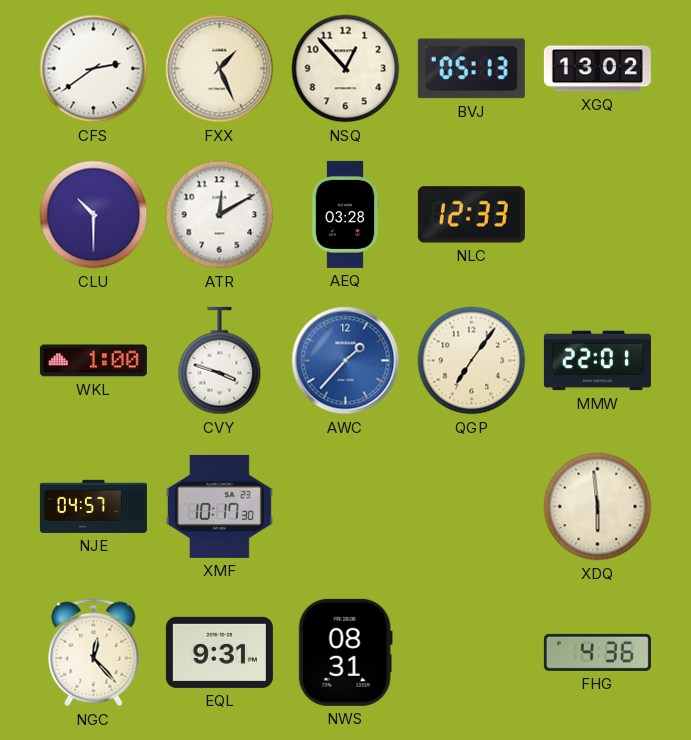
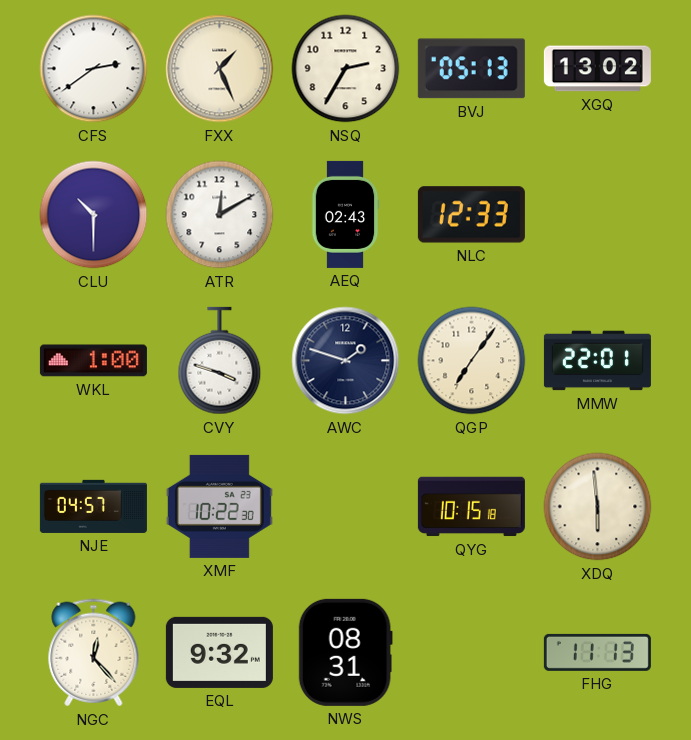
NSQ: 12:53 -> 2:35
AEQ: 03:28 -> 02:43
AWC: 1:37 -> 1:48
AWC dial: blue -> navy
XMF: 10:17 -> 10:22
QYG: none -> 10:15
EQL: 9:31 -> 9:32
FHG: 4:36 -> 11:13
